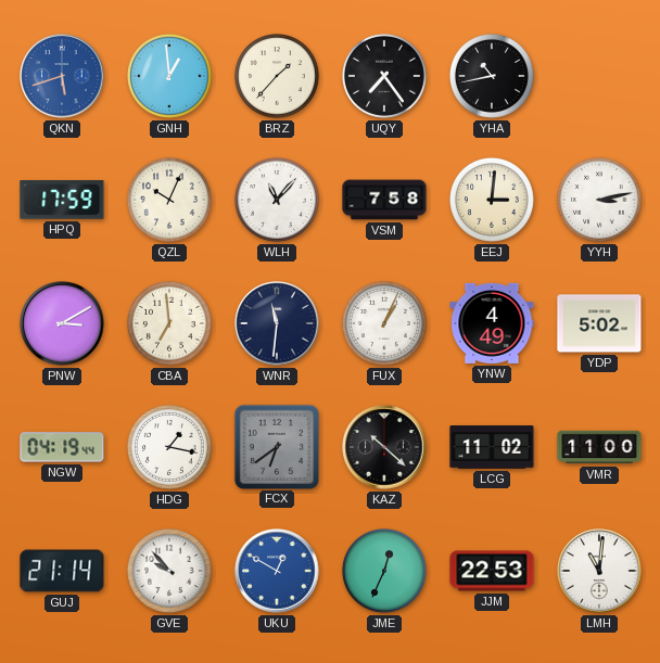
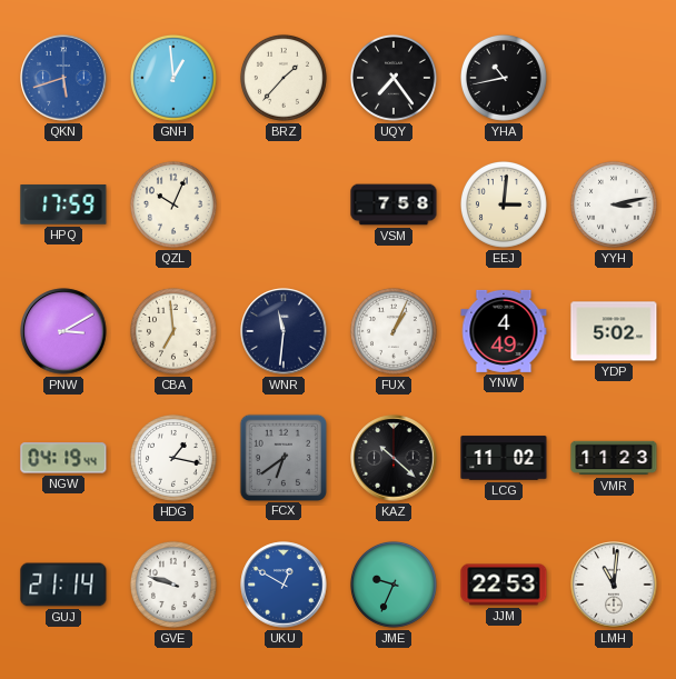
WLH: 11:07 -> none
VMR: 11:00 -> 11:23
GVE: 9:53 -> 9:48
JME: 12:34 -> 9:34
